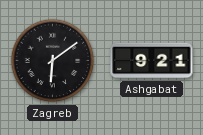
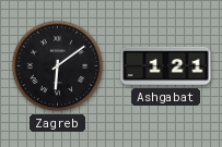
Ashgabat: 9:21 -> 1:21
